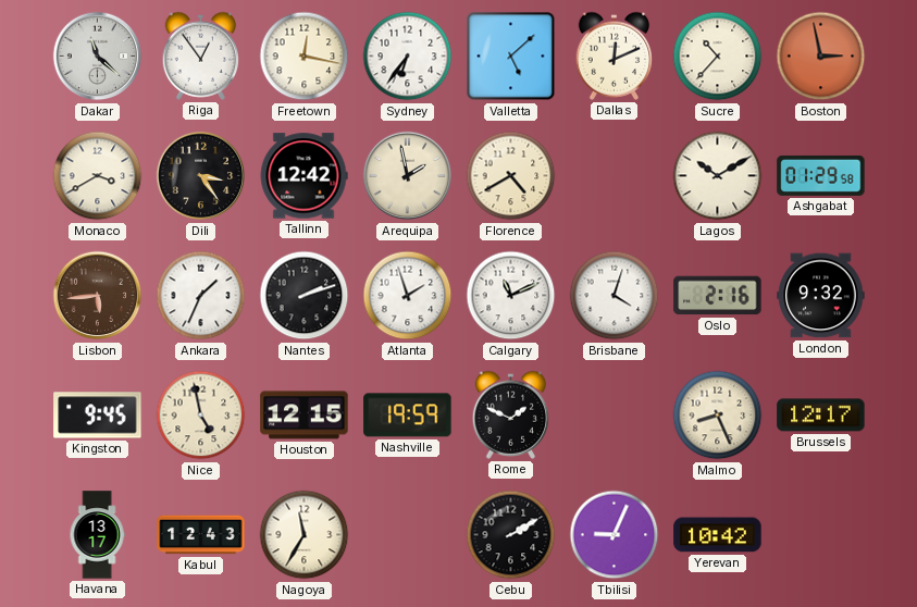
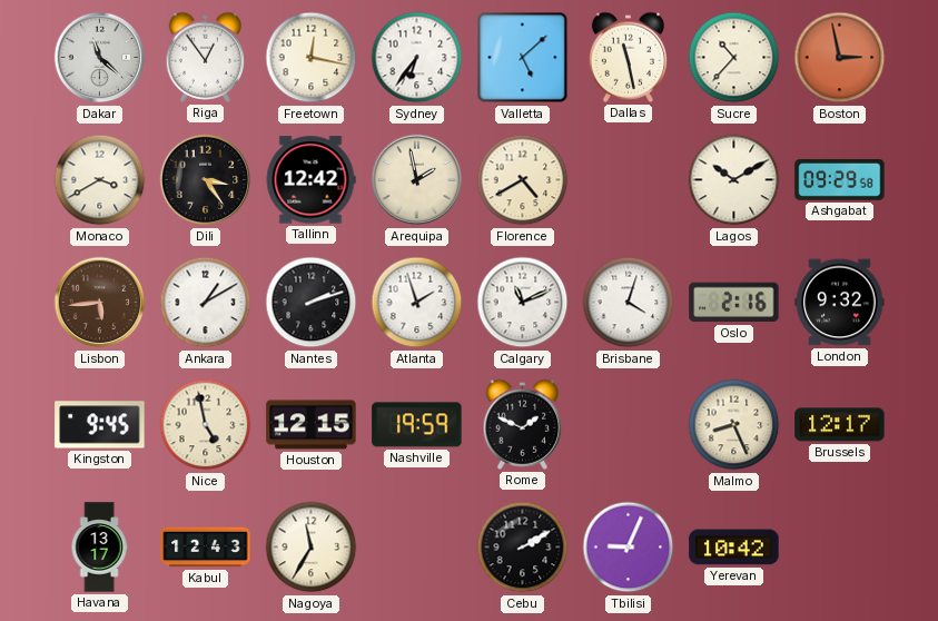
Dallas: 12:11 -> 11:28
Ashgabat: 01:29 -> 09:29
Ankara: 1:34 -> 1:10
